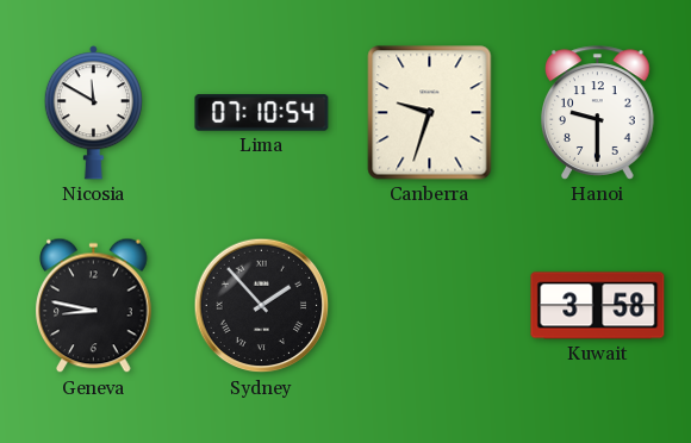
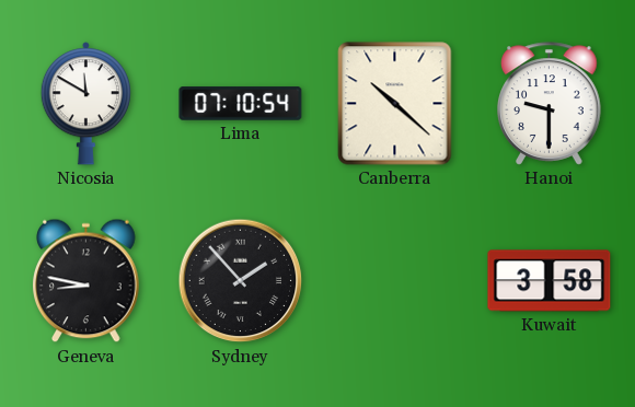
Canberra: 9:33 -> 10:22
